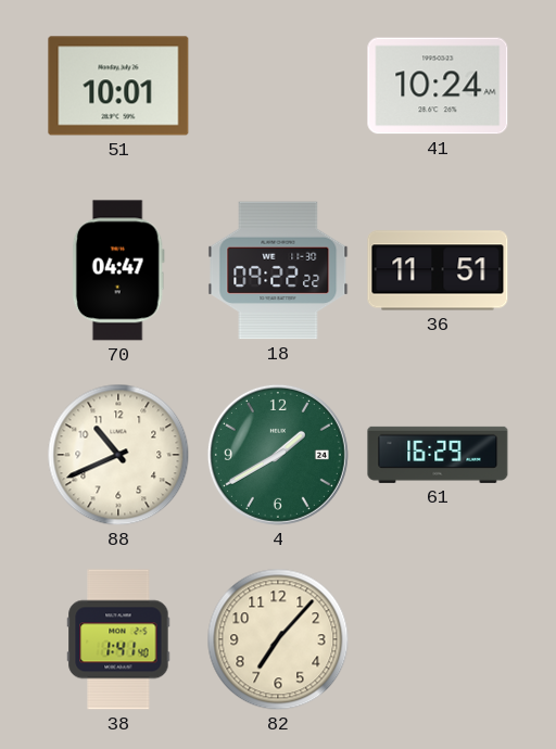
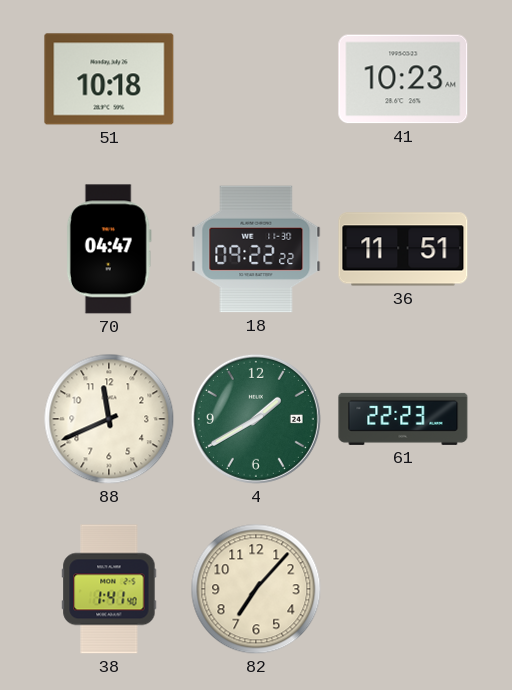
51: 10:01 -> 10:18
41: 10:24 -> 10:23
88: 10:41 -> 11:41
61: 16:29 -> 22:23
